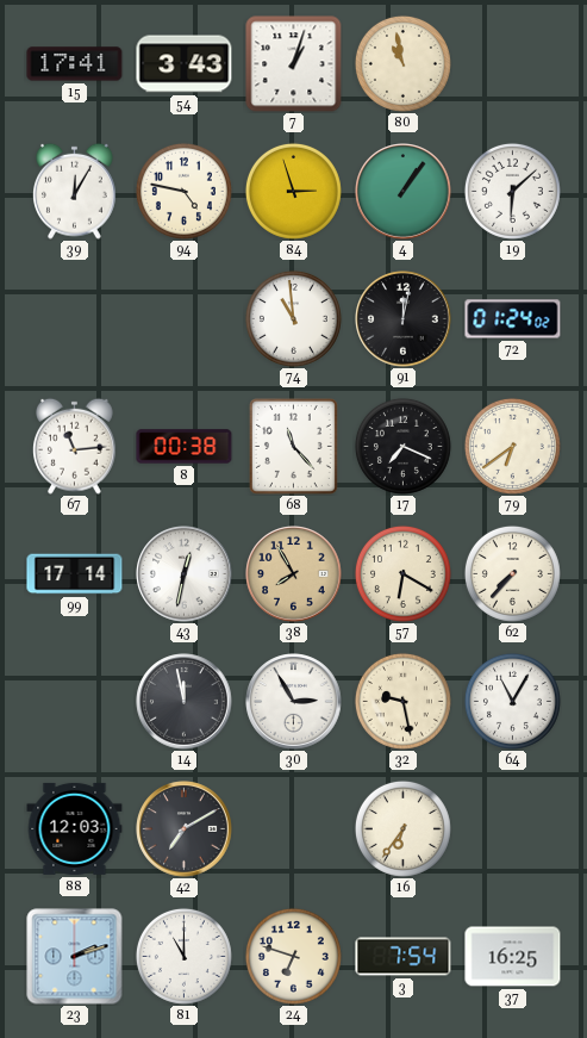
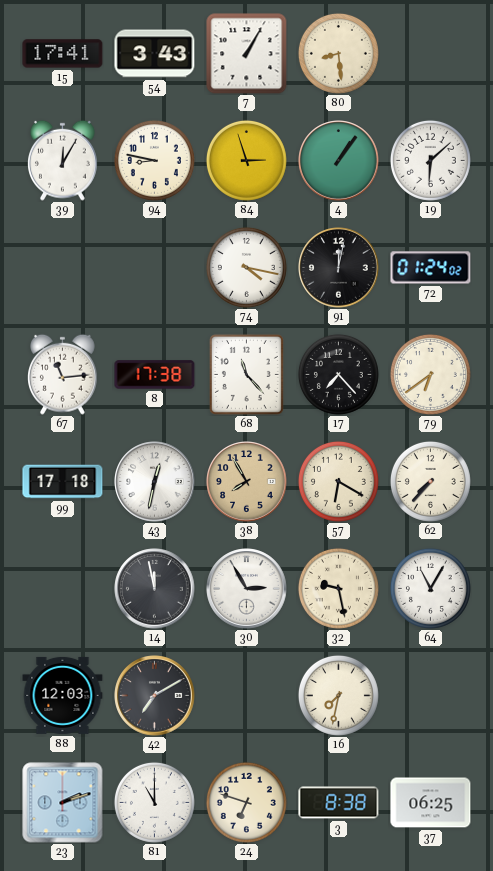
7: 1:03 -> 1:05
80: 10:58 -> 8:29
94: 4:47 -> 8:47
74: 10:59 -> 4:17
8: 00:38 -> 17:38
17: 7:19 -> 7:23
99: 17:14 -> 17:18
16: 6:36 -> 7:32
3: 7:54 -> 8:38
37: 16:25 -> 06:25
